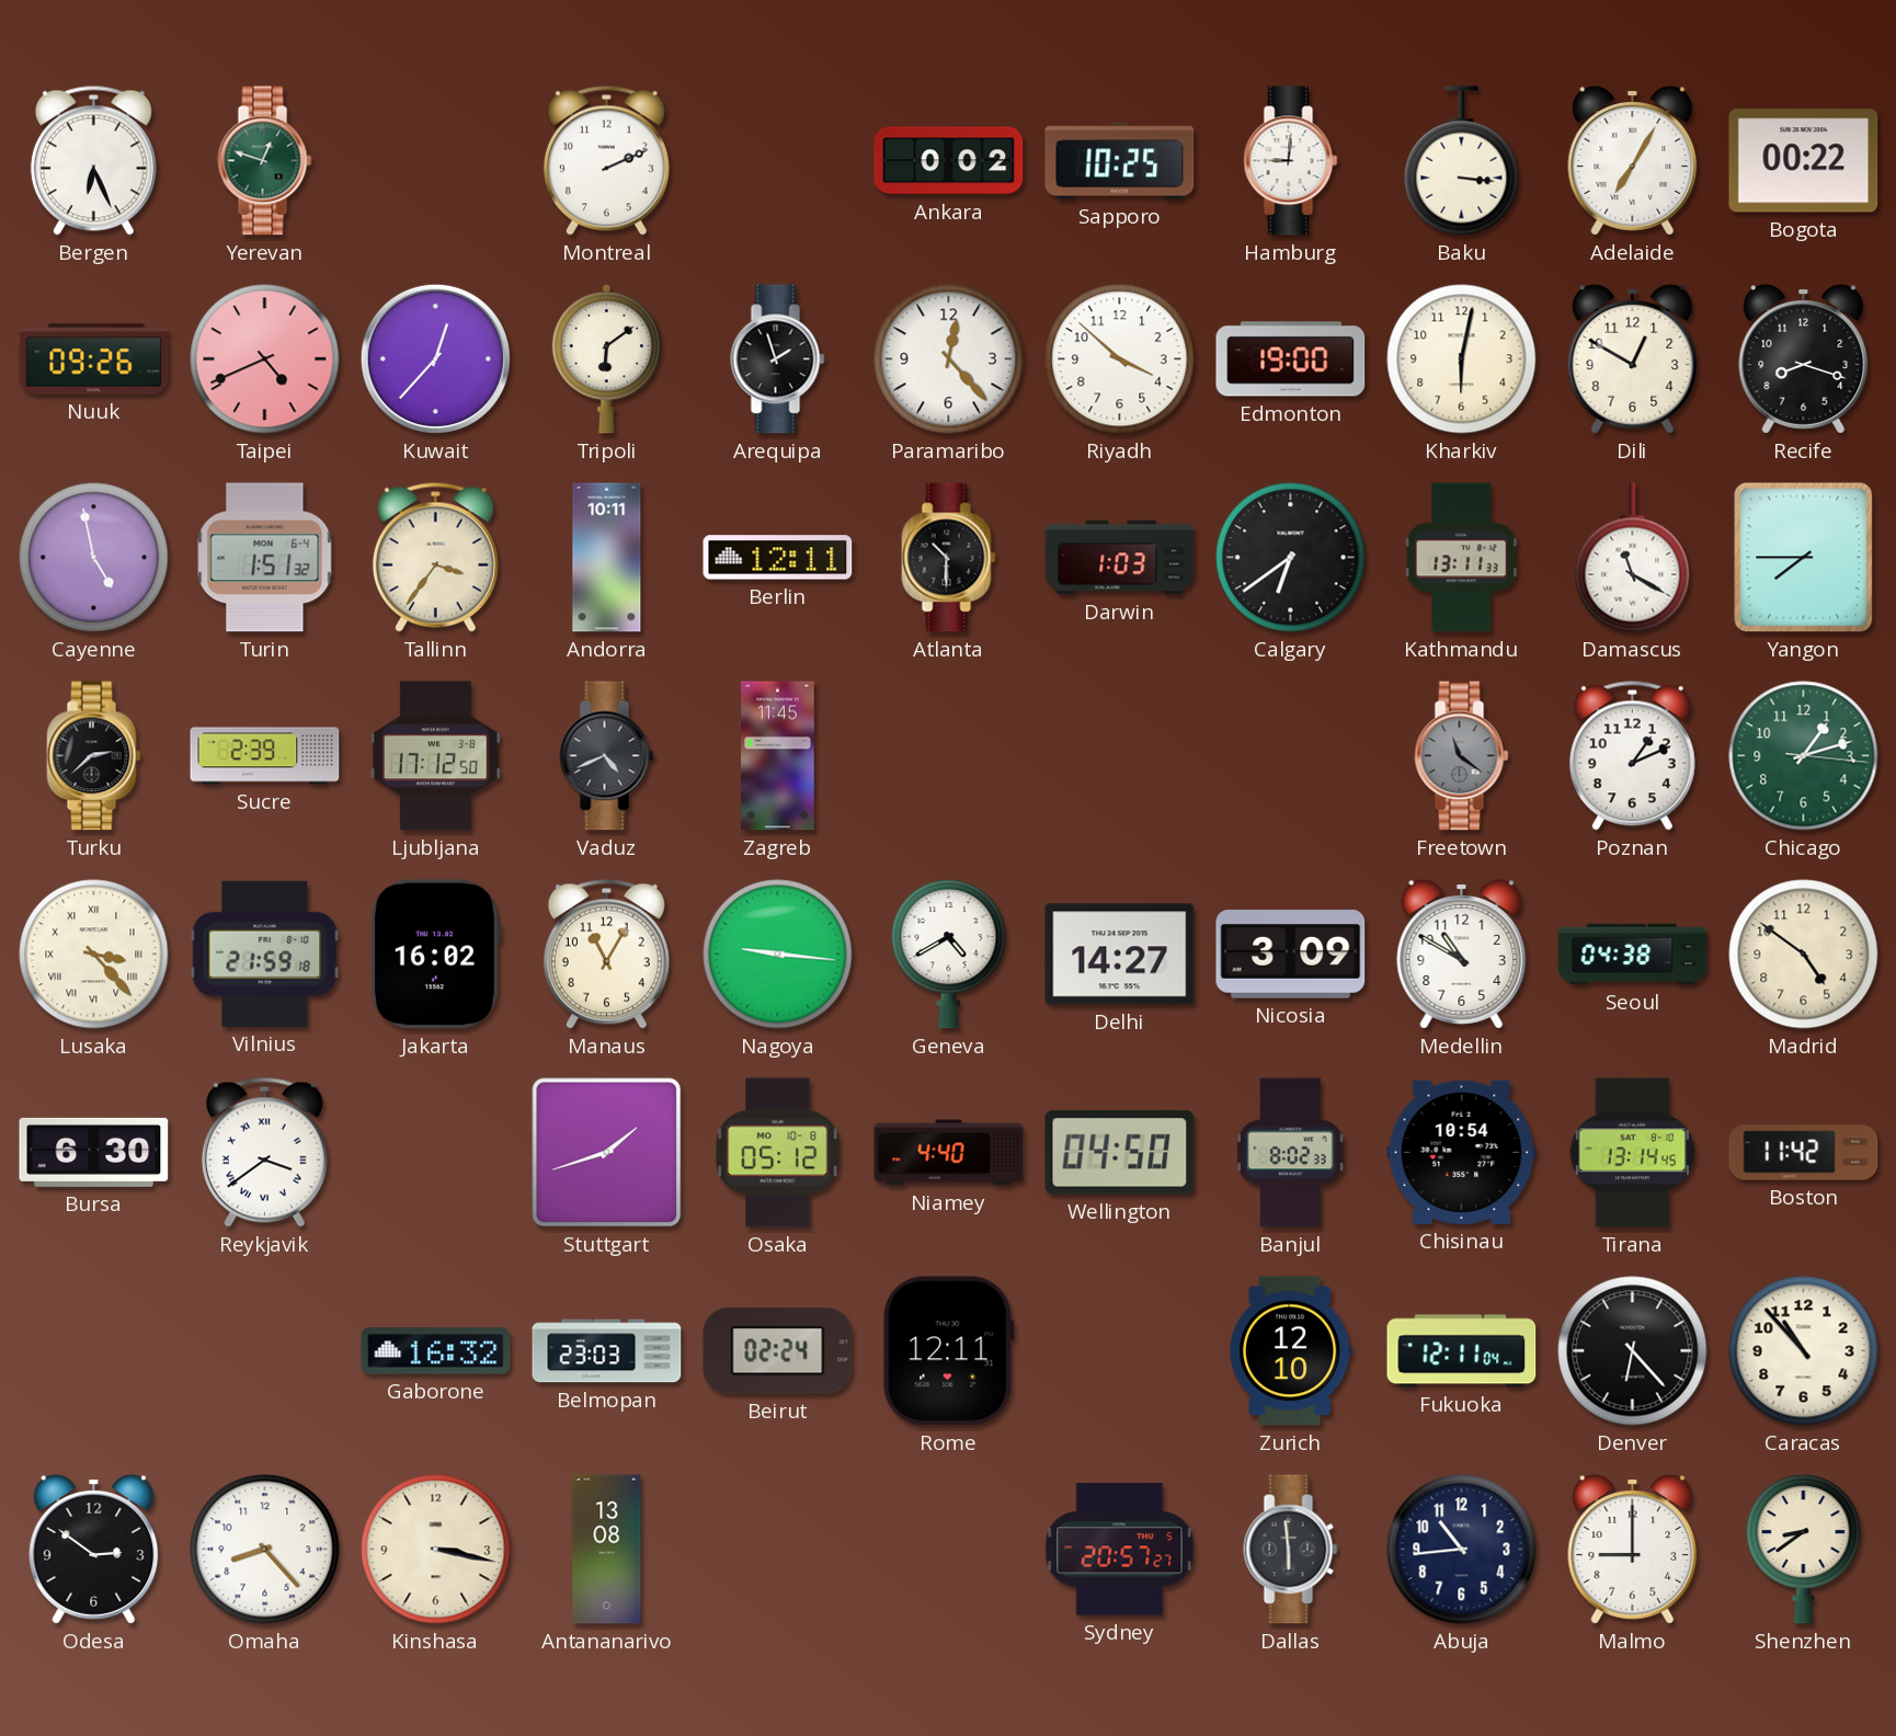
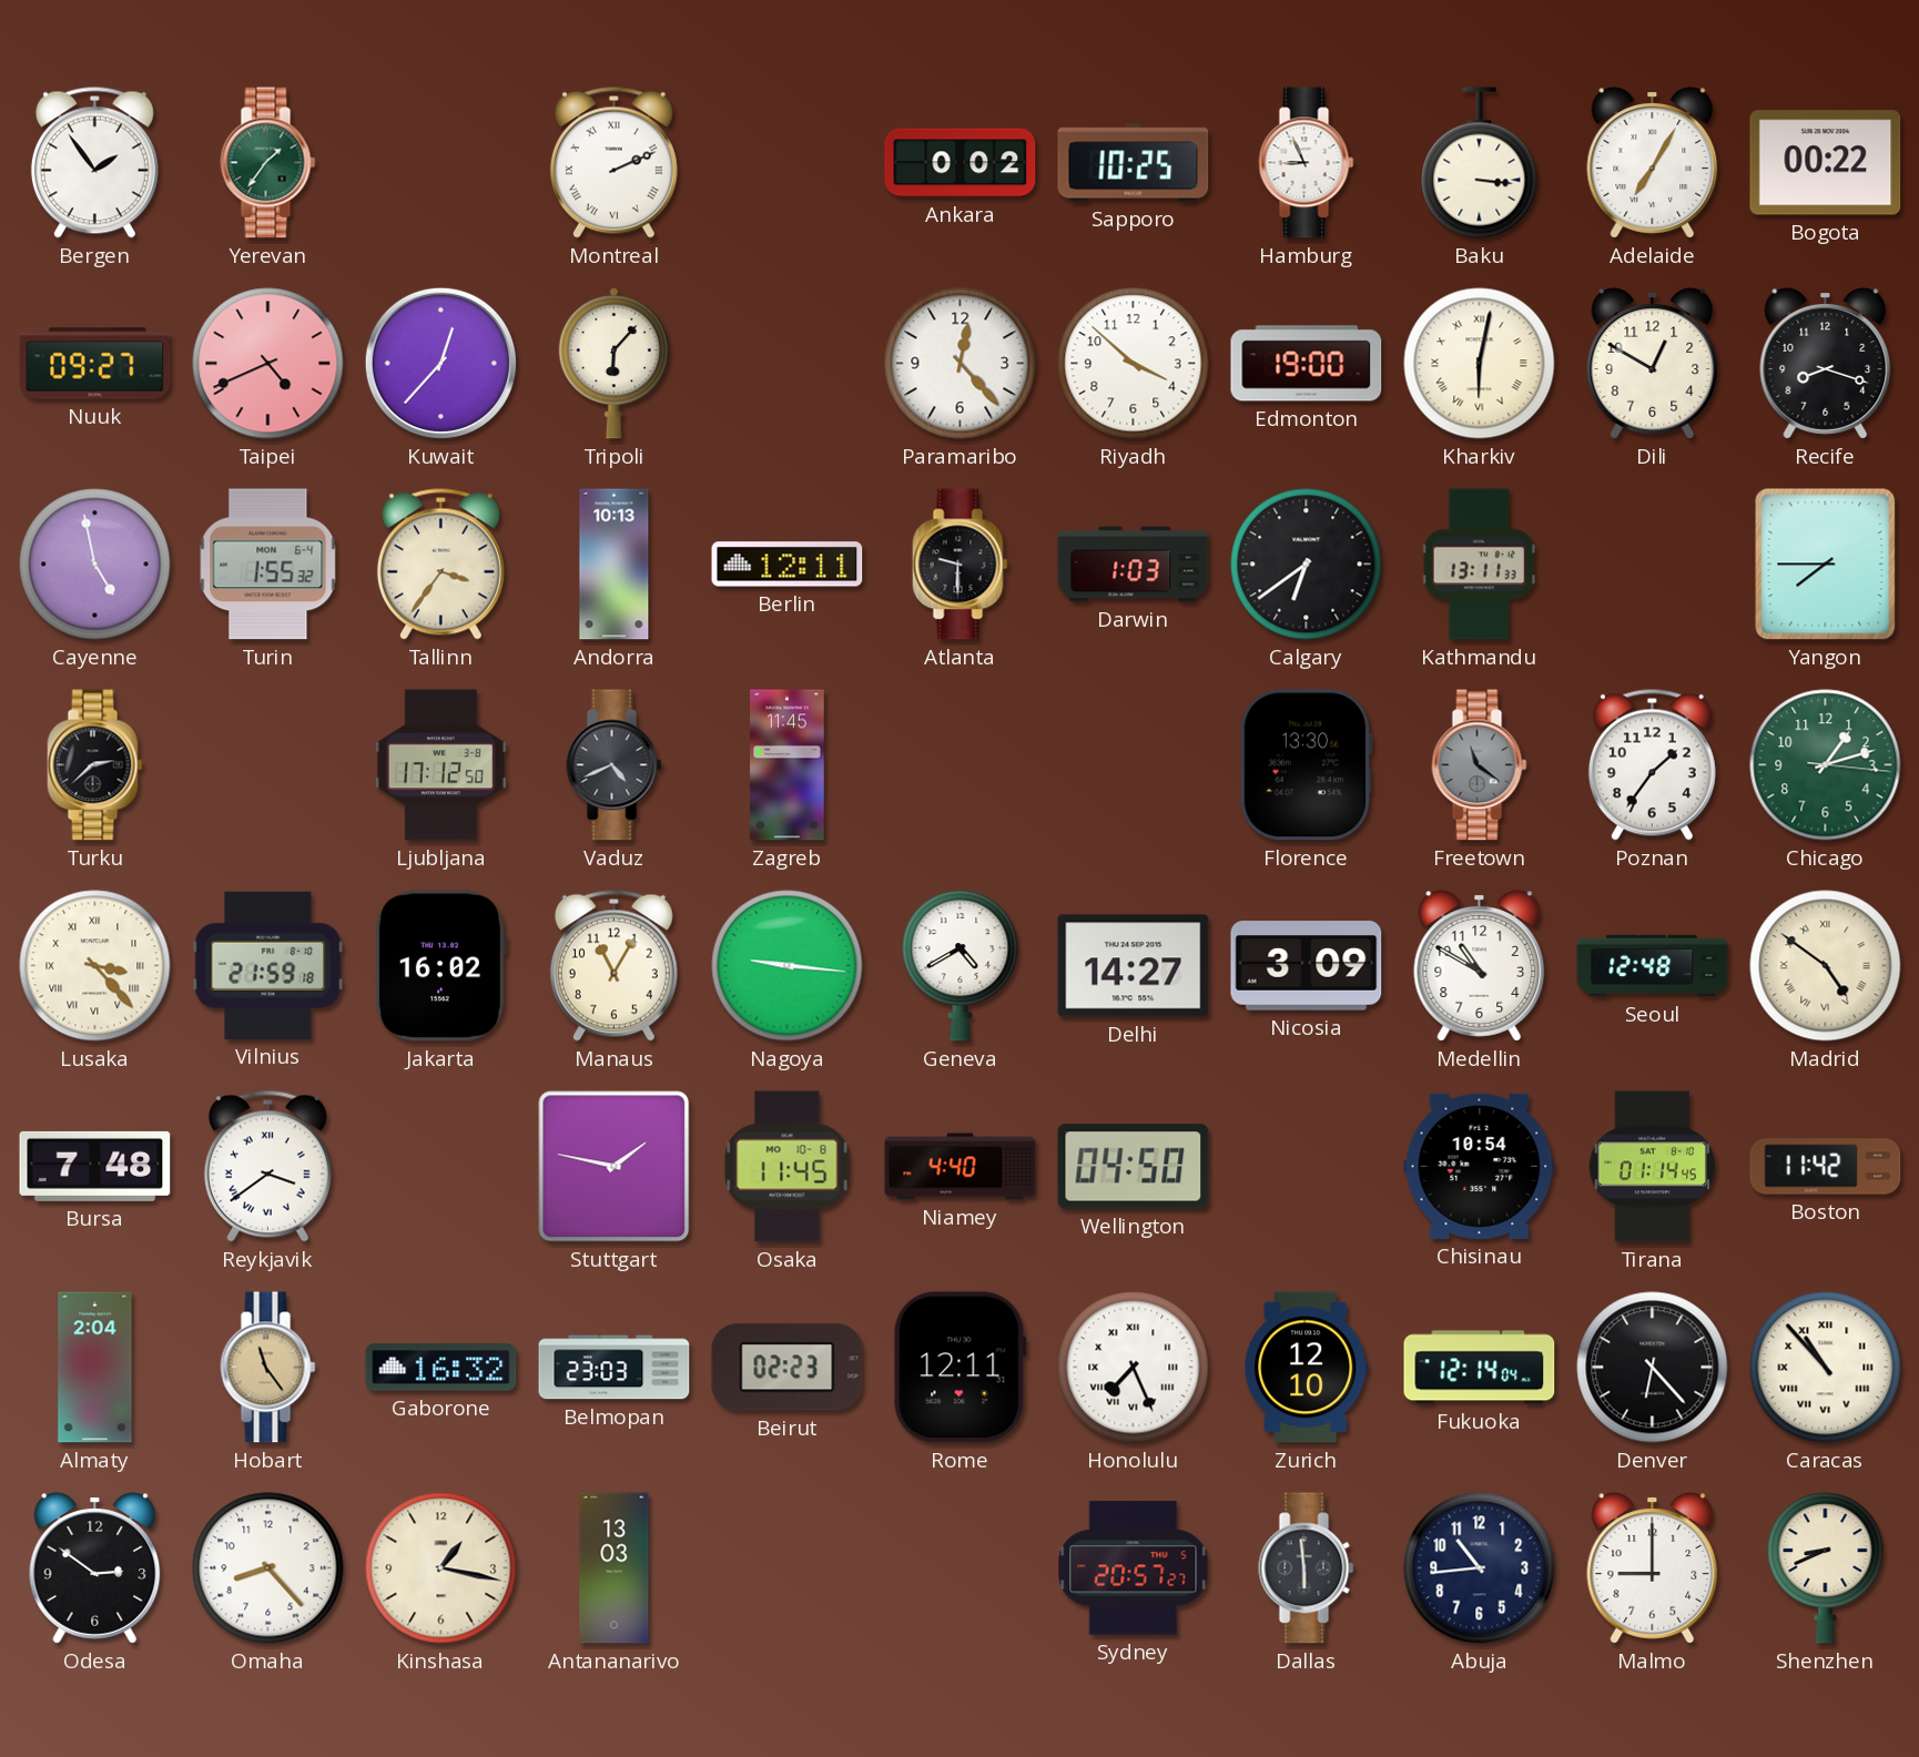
Bergen: 6:26 -> 1:54
Yerevan: 12:48 -> 1:36
Montreal numerals: Arabic -> Roman
Hamburg: 9:01 -> 8:56
Nuuk: 09:26 -> 09:27
Tripoli: 6:09 -> 6:07
Arequipa: 1:57 -> none
Kharkiv numerals: Arabic -> Roman
Turin: 1:51 -> 1:55
Andorra: 10:11 -> 10:13
Atlanta: 10:30 -> 9:30
Damascus: 11:20 -> none
Sucre: 2:39 -> none
Florence: none -> 13:30
Poznan: 1:11 -> 1:36
Seoul: 04:38 -> 12:48
Madrid numerals: Arabic -> Roman
Bursa: 6:30 -> 7:48
Stuttgart: 1:42 -> 1:47
Osaka: 05:12 -> 11:45
Banjul: 8:02 -> none
Tirana: 13:14 -> 01:14
Almaty: none -> 2:04
Hobart: none -> 11:24
Beirut: 02:24 -> 02:23
Honolulu: none -> 7:26
Fukuoka: 12:11 -> 12:14
Caracas numerals: Arabic -> Roman
Kinshasa: 3:17 -> 1:17
Antananarivo: 13:08 -> 13:03
Shenzhen: 8:39 -> 8:41
